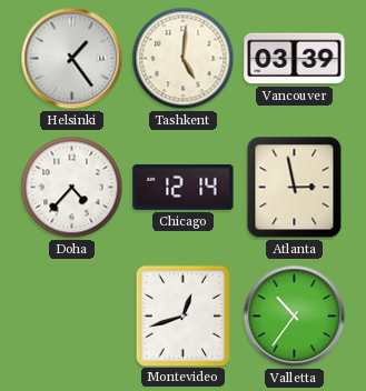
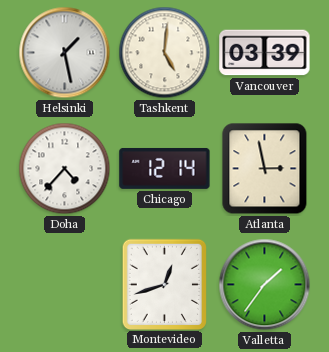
Helsinki: 1:24 -> 1:28
Valletta: 10:36 -> 1:36
